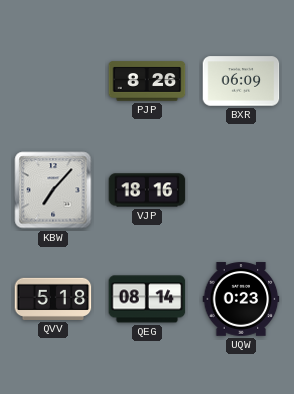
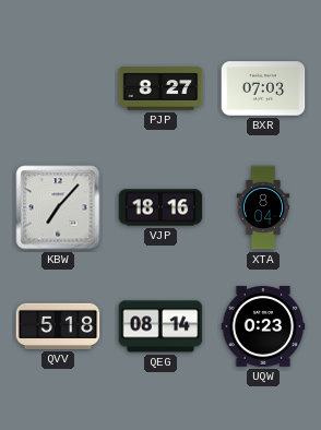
PJP: 8:26 -> 8:27
BXR: 06:09 -> 07:03
XTA: none -> 8:04
